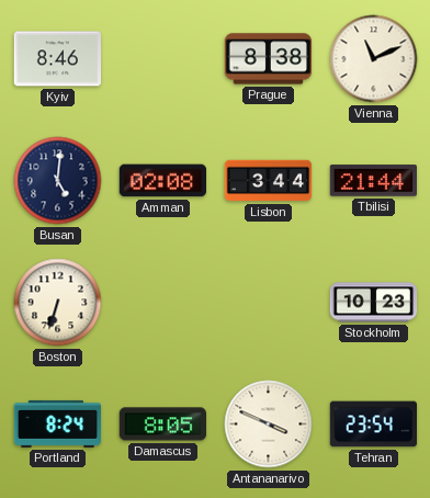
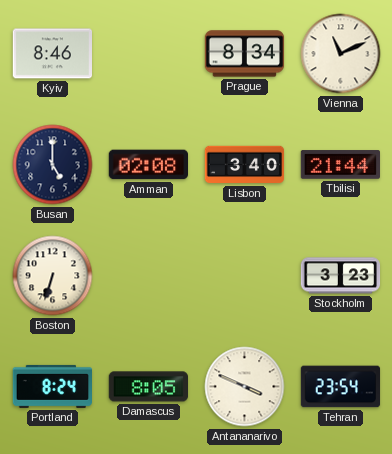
Prague: 8:38 -> 8:34
Busan: 5:01 -> 5:00
Lisbon: 3:44 -> 3:40
Stockholm: 10:23 -> 3:23
